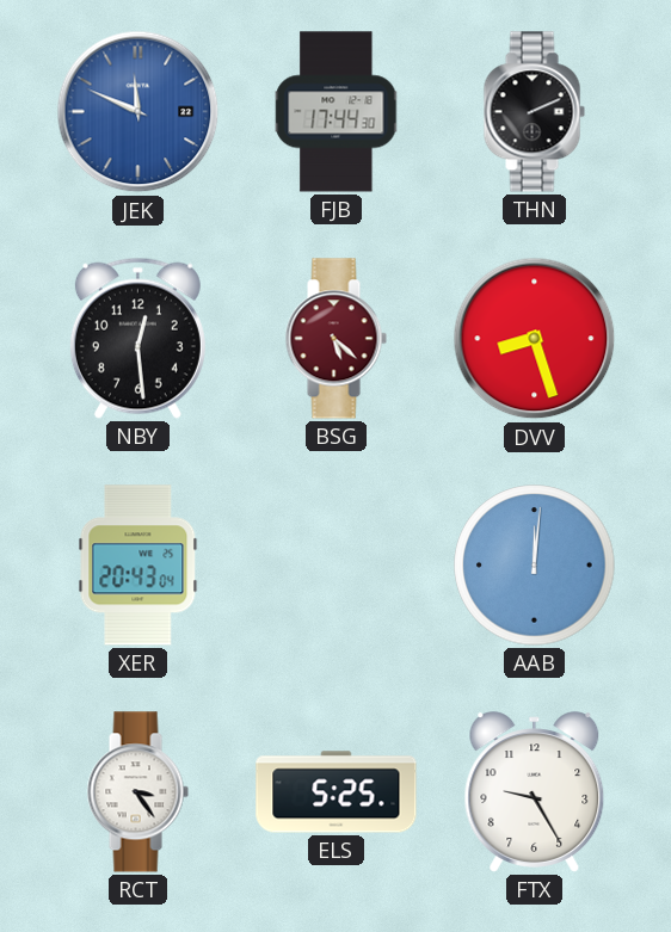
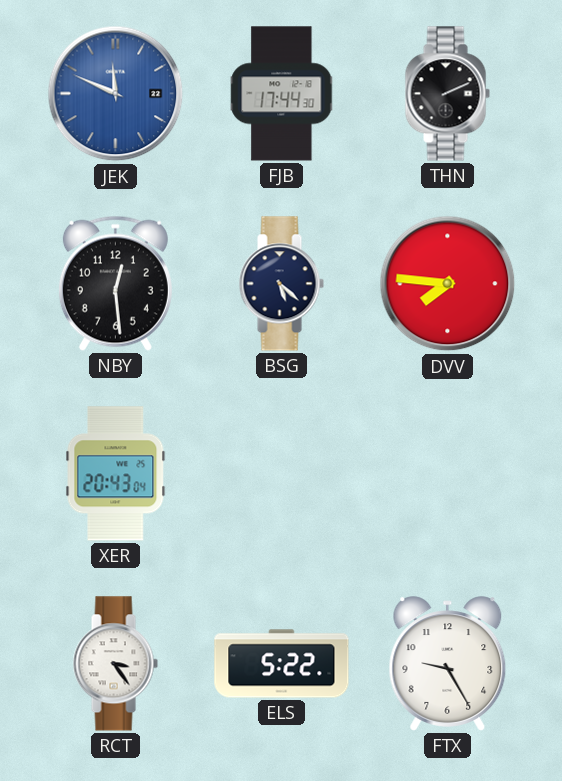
BSG dial: burgundy -> navy
DVV: 8:27 -> 7:46
AAB: 12:01 -> none
ELS: 5:25 -> 5:22
